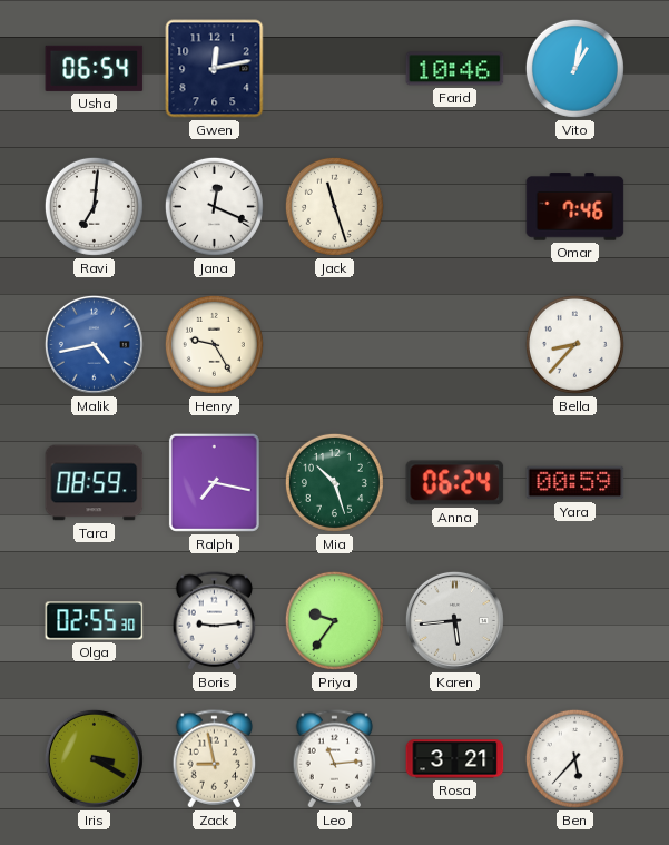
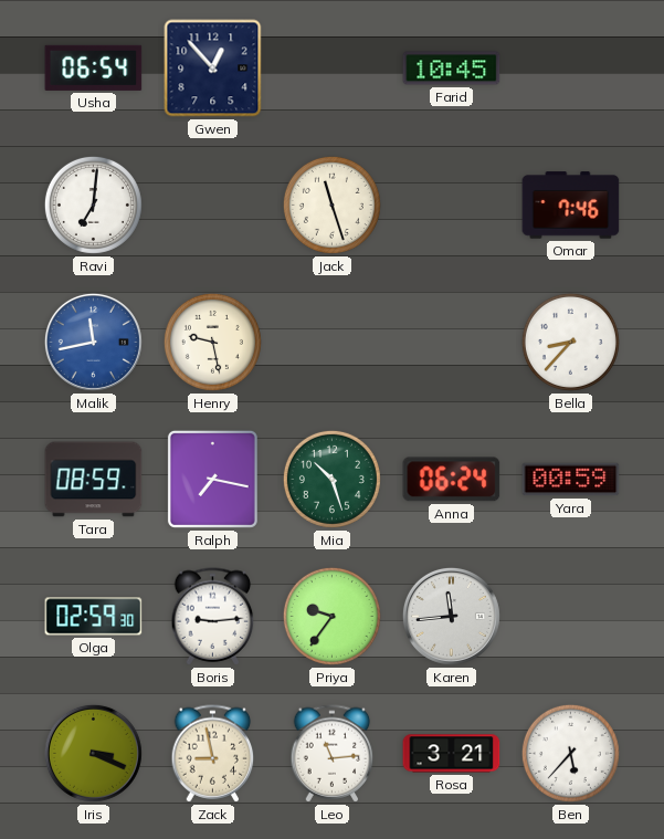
Gwen: 12:13 -> 12:53
Farid: 10:46 -> 10:45
Vito: 1:02 -> none
Jana: 12:19 -> none
Malik: 4:43 -> 11:43
Henry: 9:25 -> 9:28
Olga: 02:55 -> 02:59
Karen: 5:44 -> 11:44
Iris: 3:20 -> 3:19
